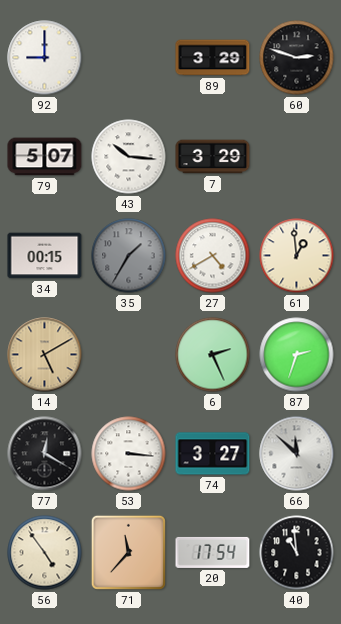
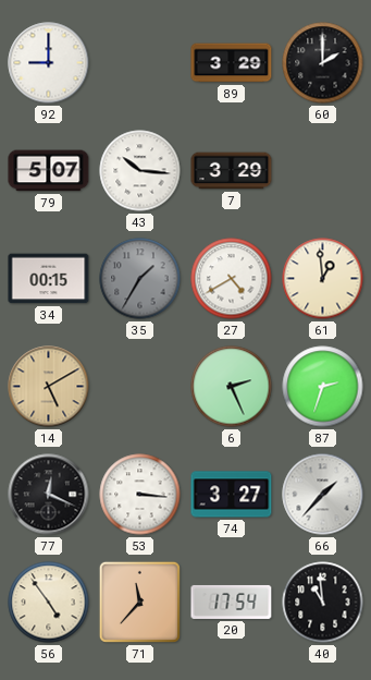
60: 2:48 -> 2:00
77: 12:20 -> 12:19
66: 11:52 -> 1:37
